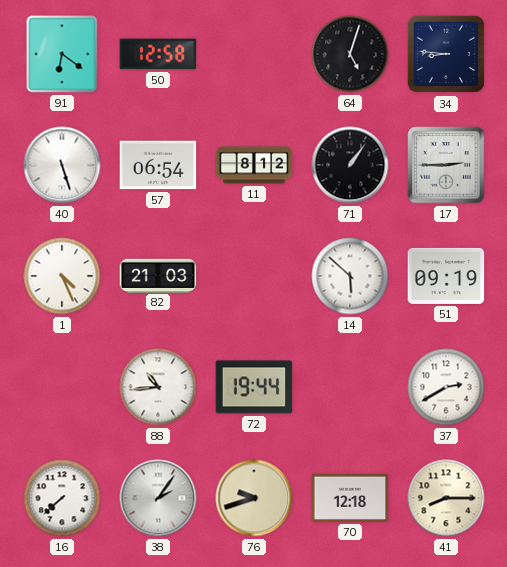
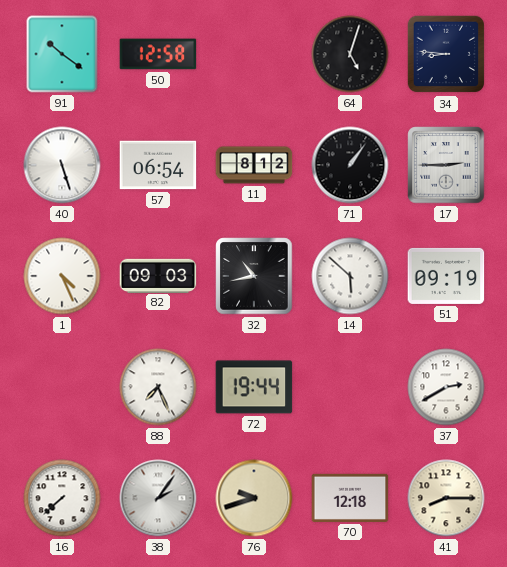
91: 6:21 -> 10:21
82: 21:03 -> 09:03
32: none -> 10:43
88: 10:44 -> 7:26
